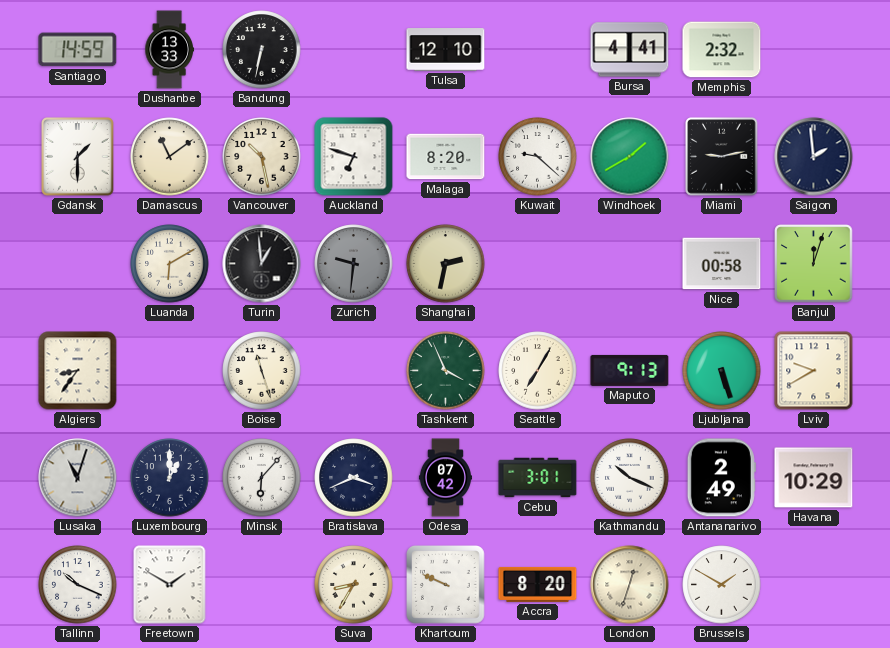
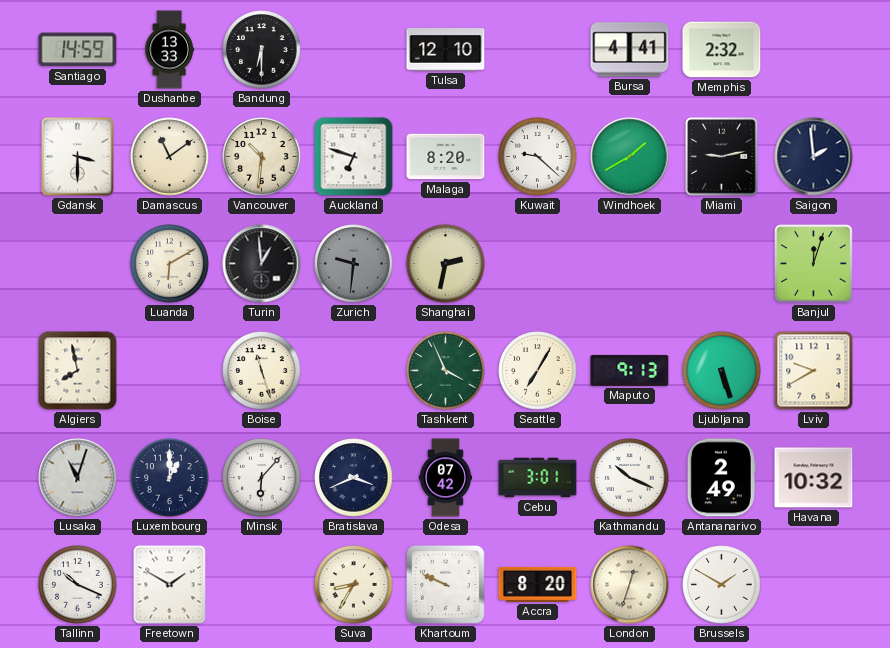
Bandung: 6:32 -> 6:30
Gdansk: 1:30 -> 3:30
Vancouver: 10:28 -> 10:31
Nice: 00:58 -> none
Algiers: 8:36 -> 7:58
Havana: 10:29 -> 10:32
